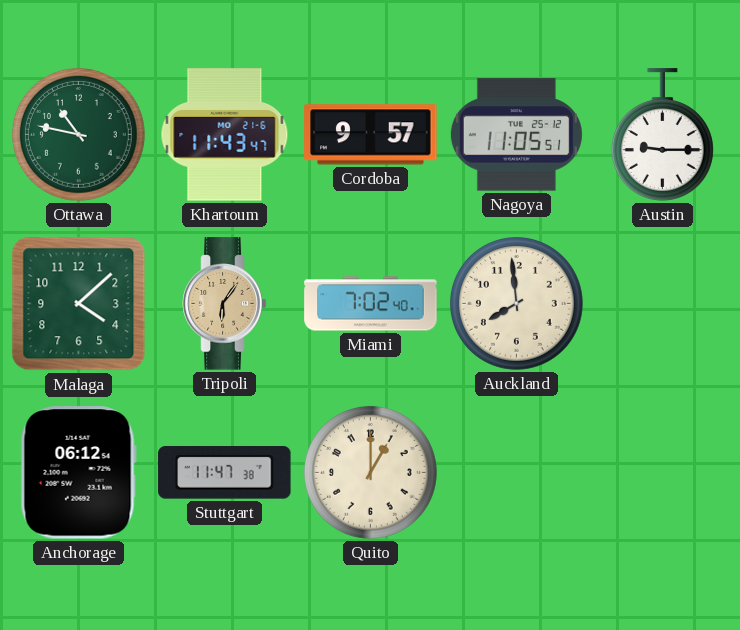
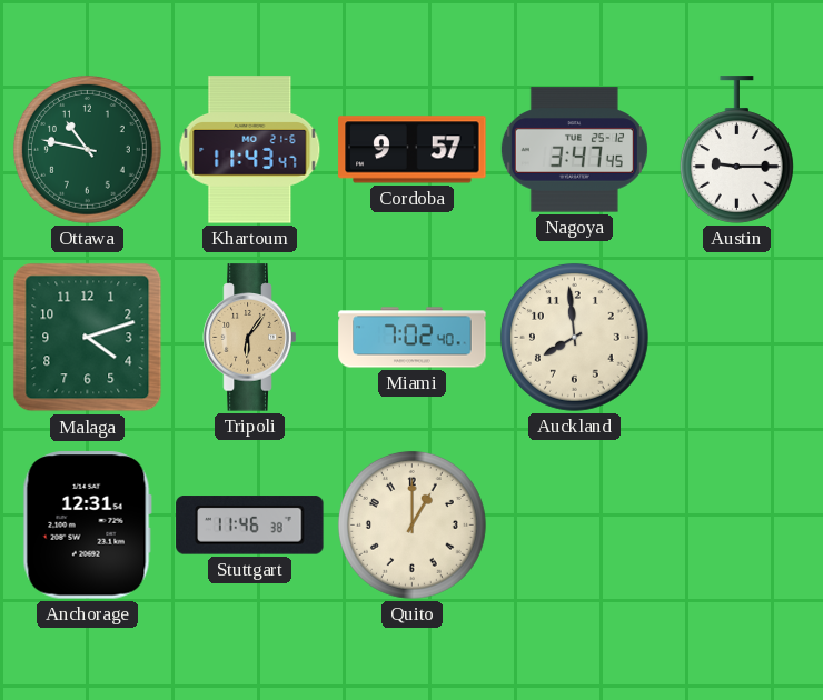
Nagoya: 11:05 -> 3:47
Malaga: 4:08 -> 4:12
Anchorage: 06:12 -> 12:31
Stuttgart: 11:47 -> 11:46
